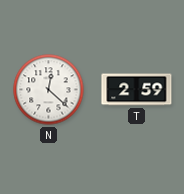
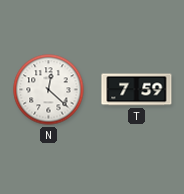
T: 2:59 -> 7:59
